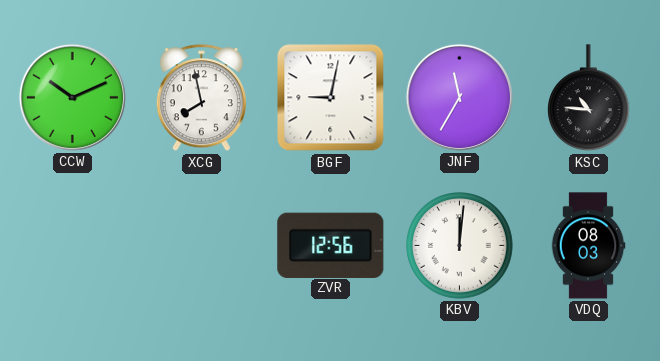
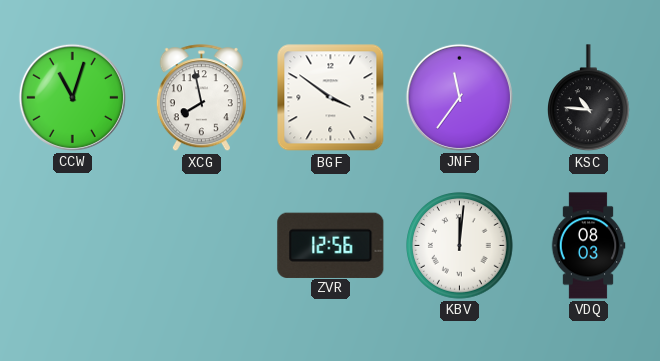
CCW: 10:11 -> 11:03
BGF: 9:02 -> 3:51
JNF: 11:35 -> 11:36
